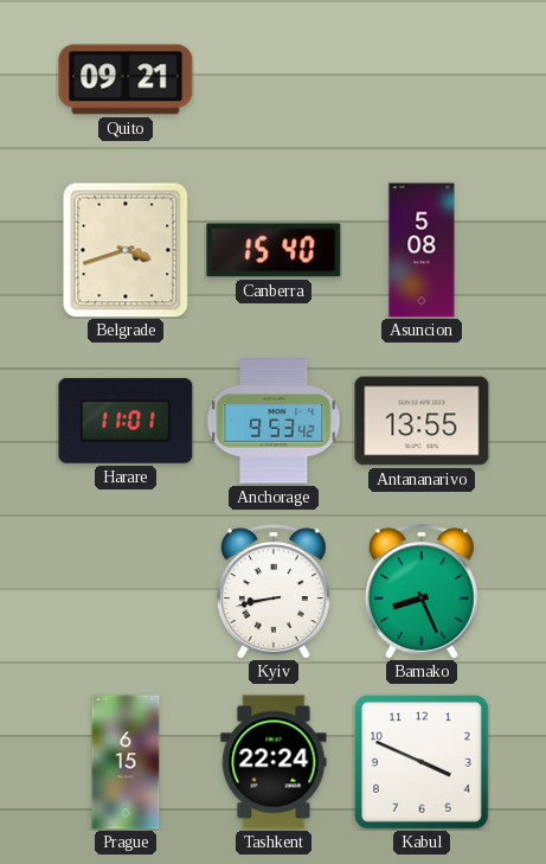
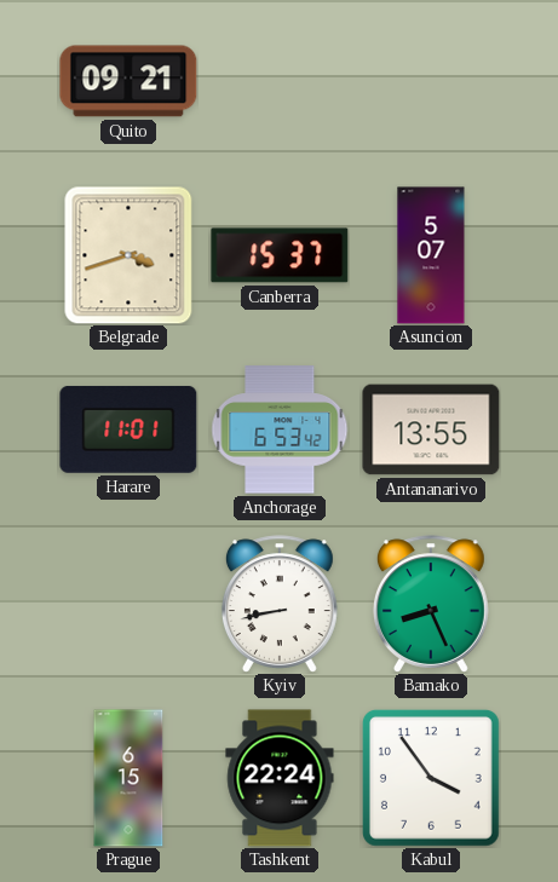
Canberra: 15:40 -> 15:37
Asuncion: 5:08 -> 5:07
Anchorage: 9:53 -> 6:53
Kabul: 3:49 -> 3:54
